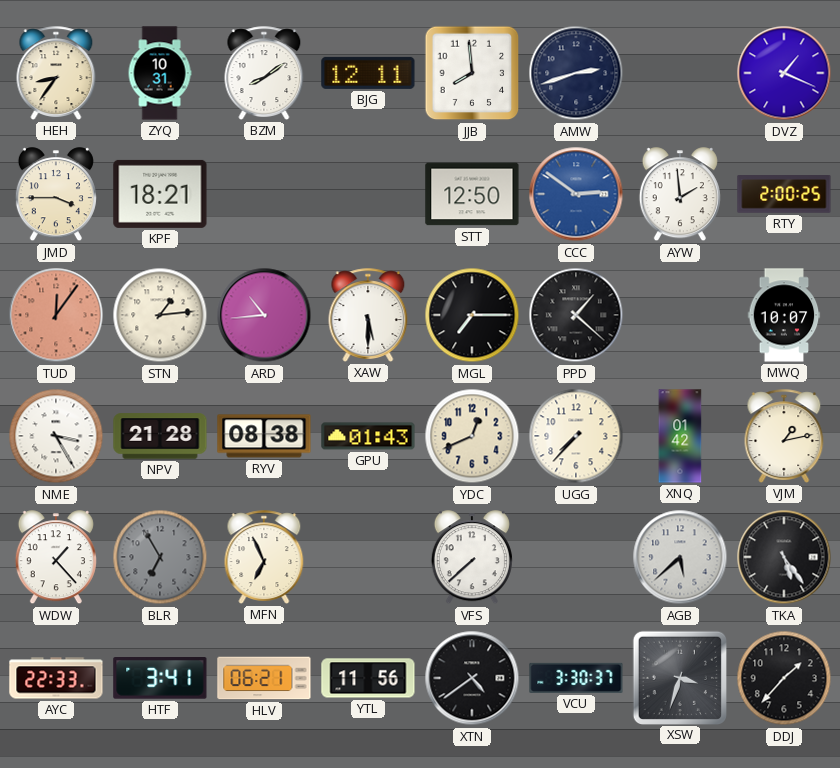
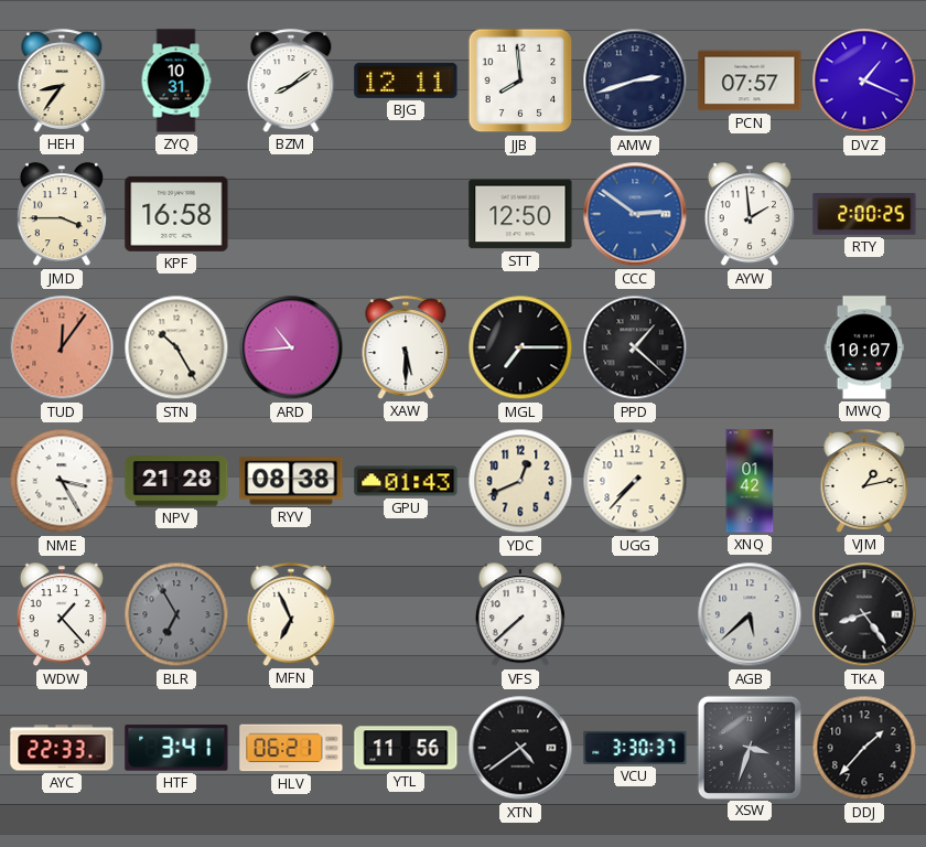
PCN: none -> 07:57
KPF: 18:21 -> 16:58
STN: 1:14 -> 10:25
TKA: 5:24 -> 8:24
